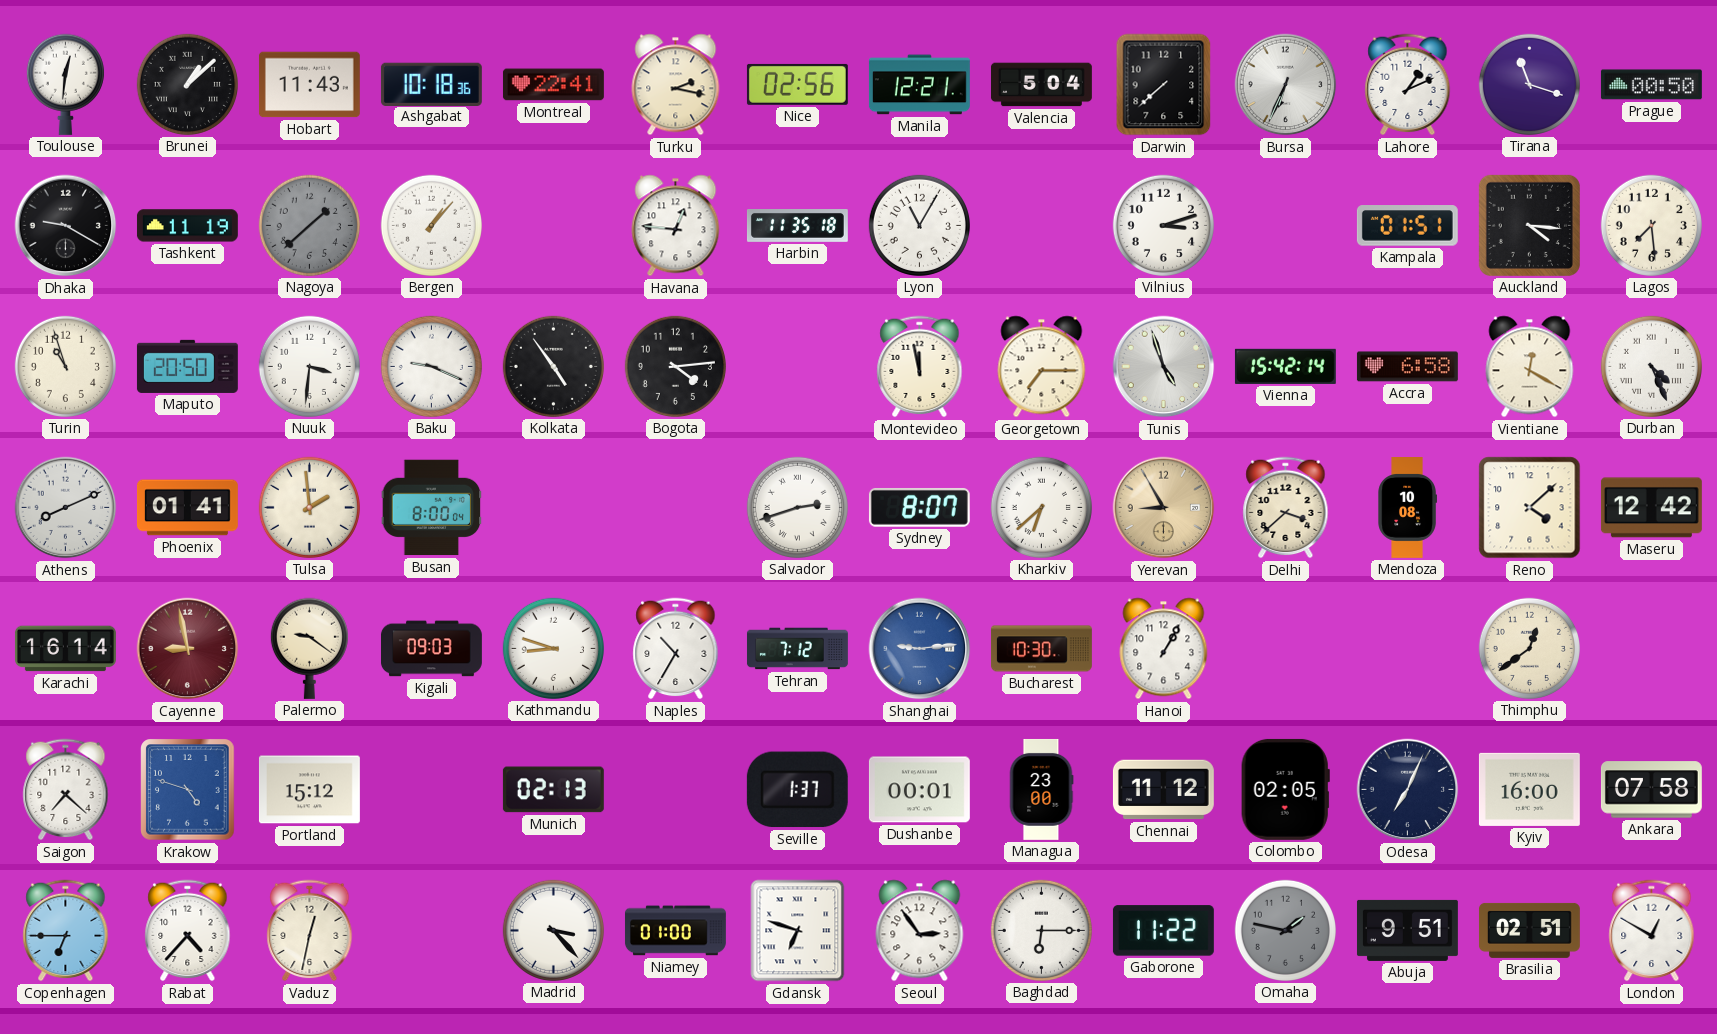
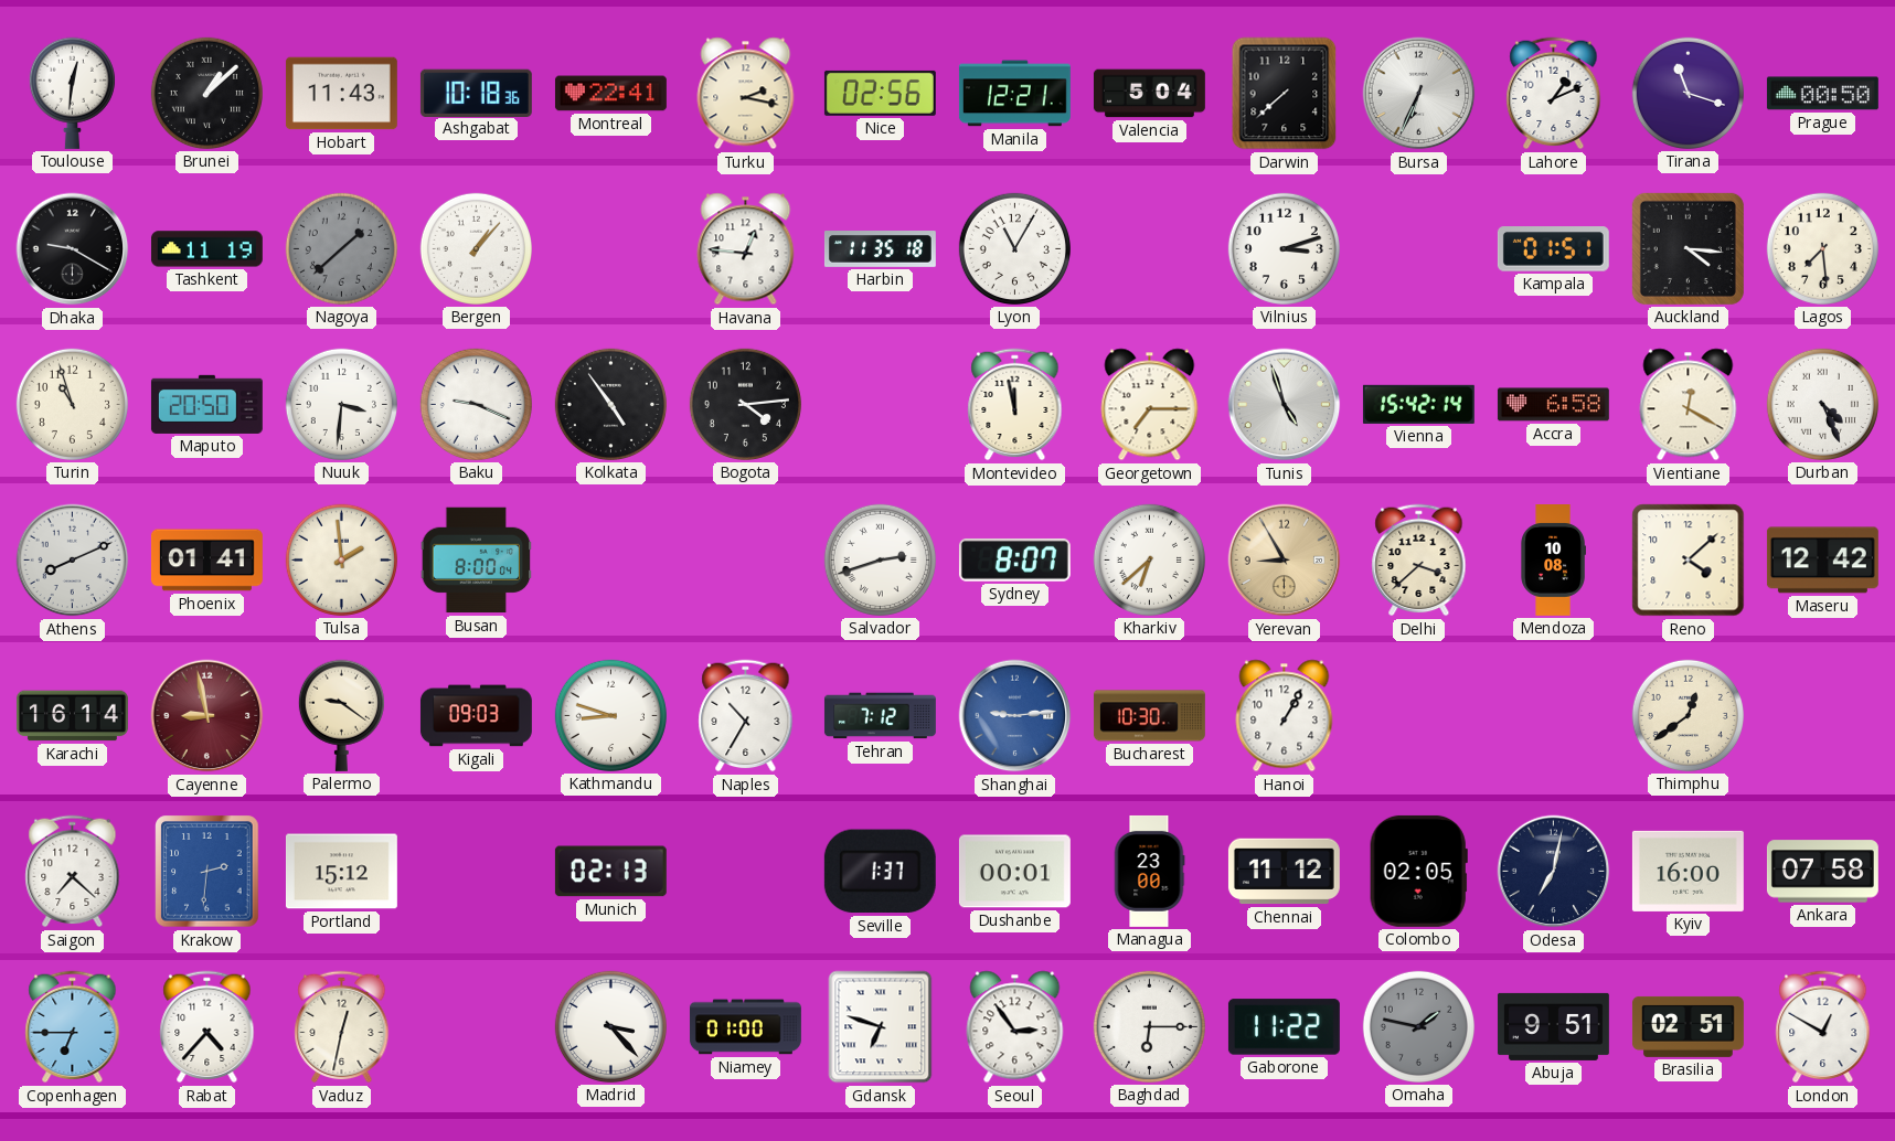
Krakow: 4:48 -> 2:31
Odesa: 7:04 -> 7:02
